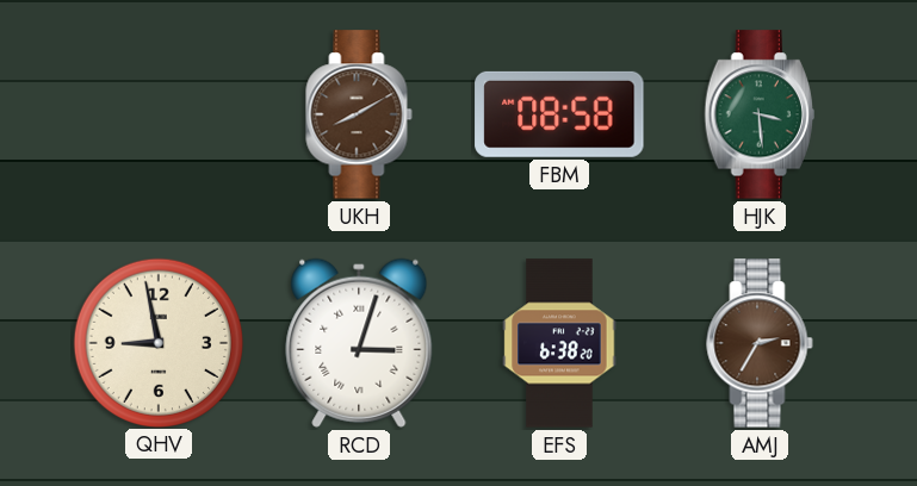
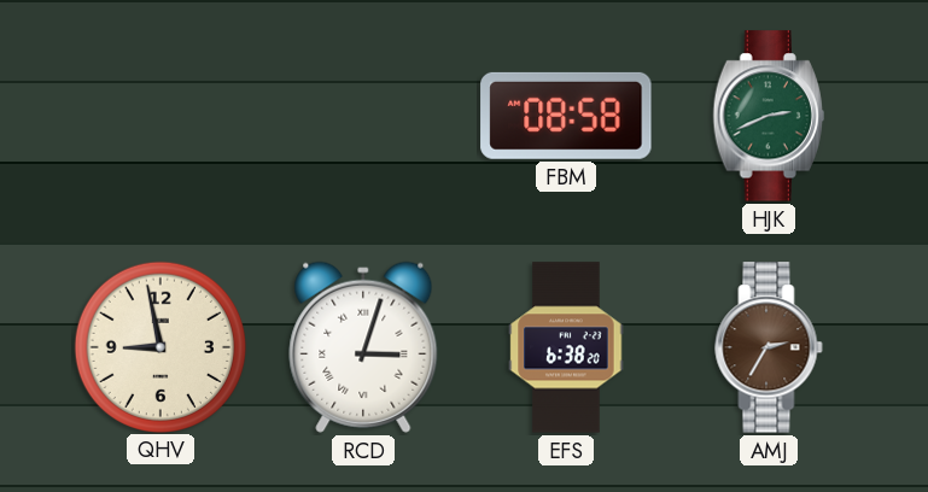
UKH: 8:10 -> none
HJK: 3:29 -> 2:41
